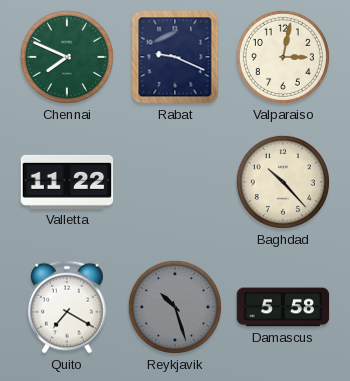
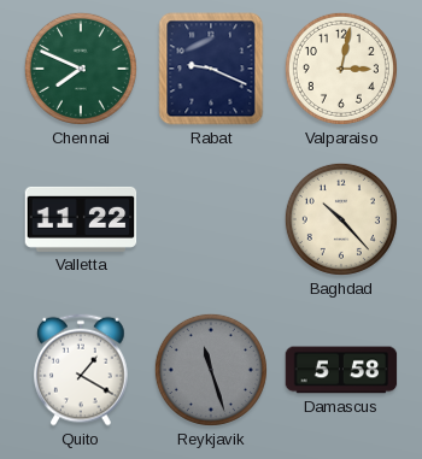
Quito: 7:20 -> 1:20
Reykjavik: 10:27 -> 11:27
